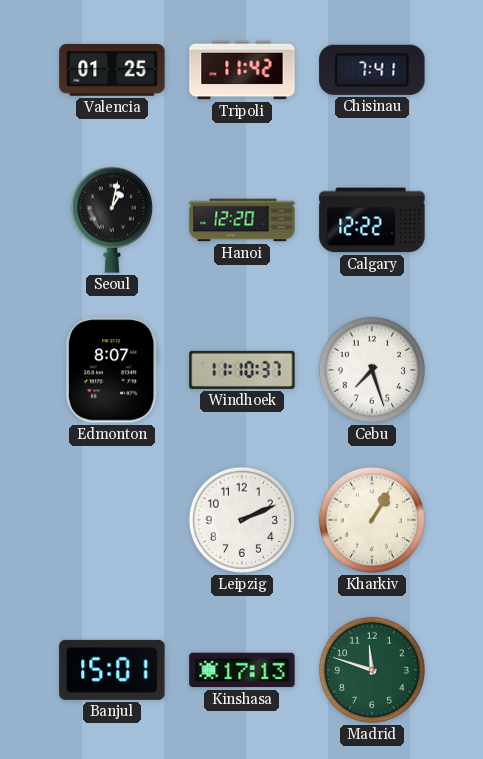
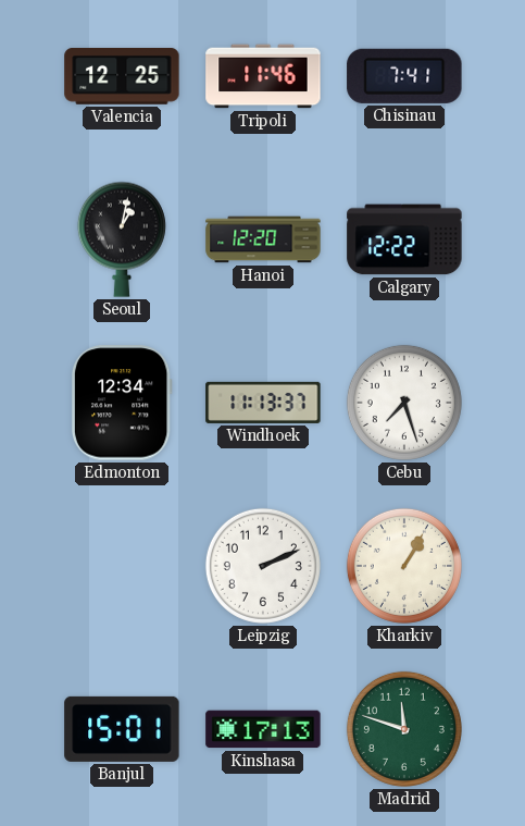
Valencia: 01:25 -> 12:25
Tripoli: 11:42 -> 11:46
Edmonton: 8:07 -> 12:34
Windhoek: 11:10 -> 11:13
